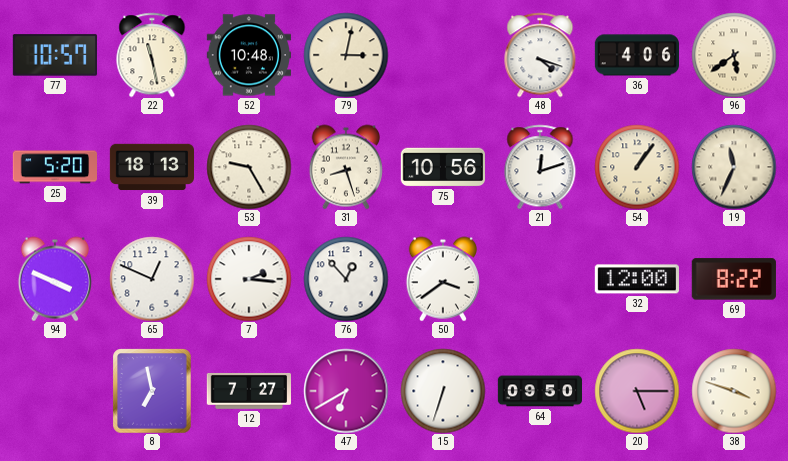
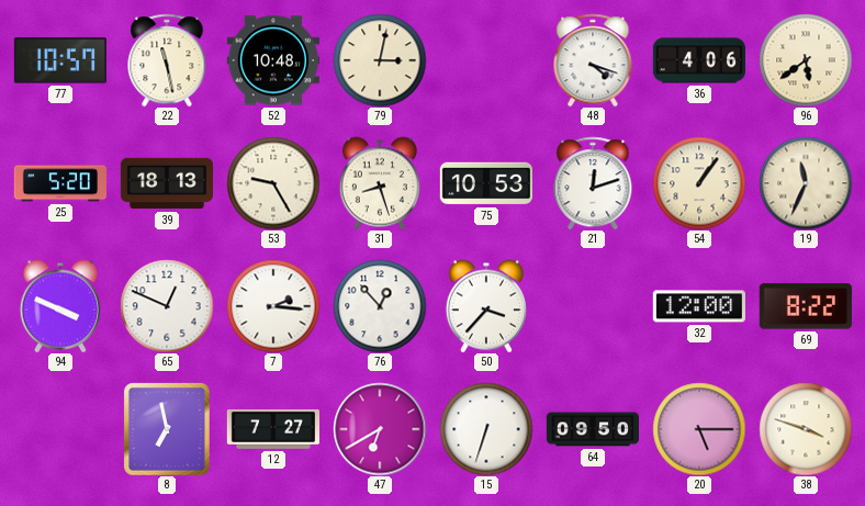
75: 10:56 -> 10:53
50: 3:39 -> 3:37
